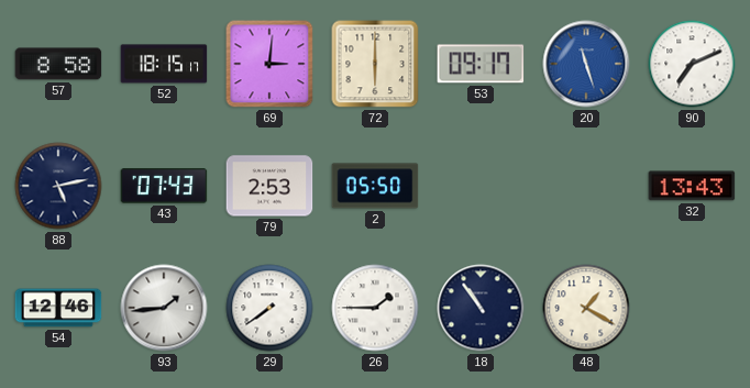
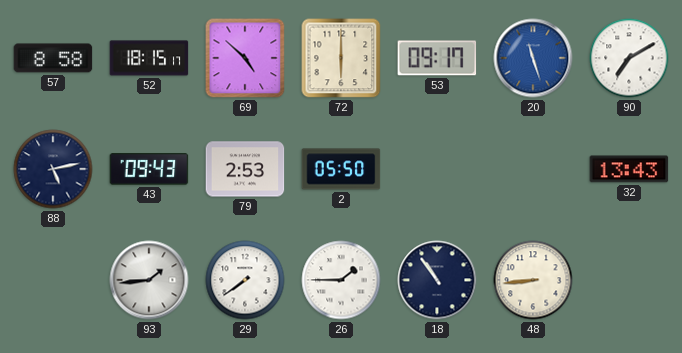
69: 3:01 -> 4:52
90: 7:11 -> 7:10
43: 07:43 -> 09:43
54: 12:46 -> none
48: 1:20 -> 8:44
